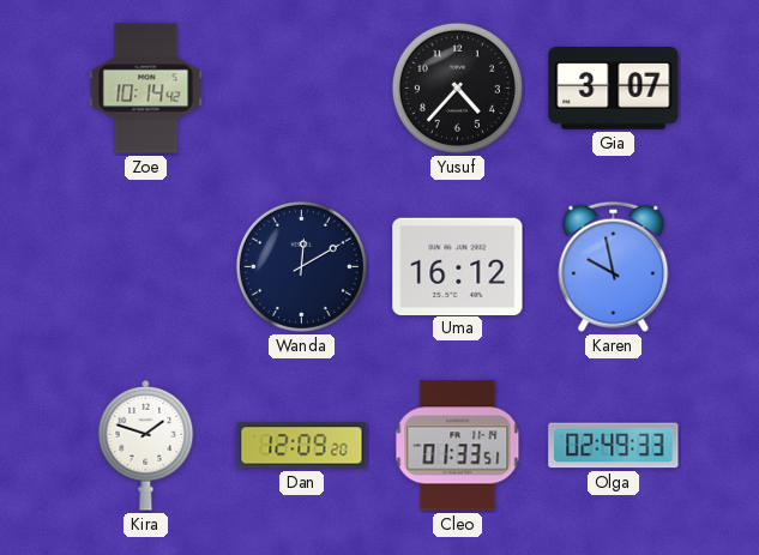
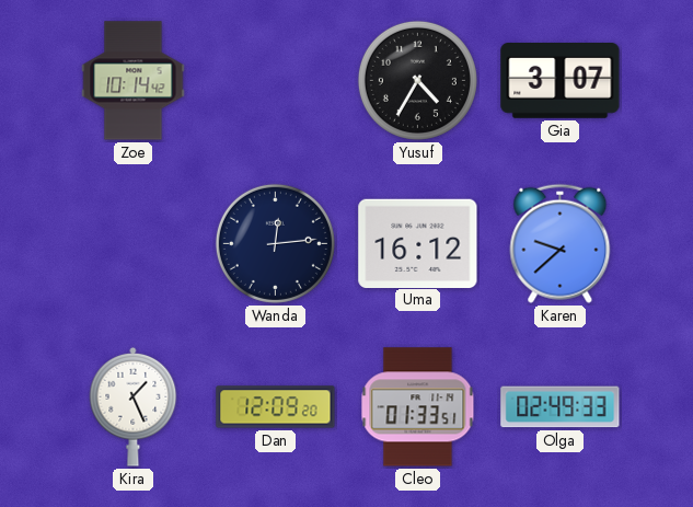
Yusuf: 4:37 -> 4:35
Wanda: 12:10 -> 12:14
Karen: 9:58 -> 9:38
Kira: 1:48 -> 1:26
